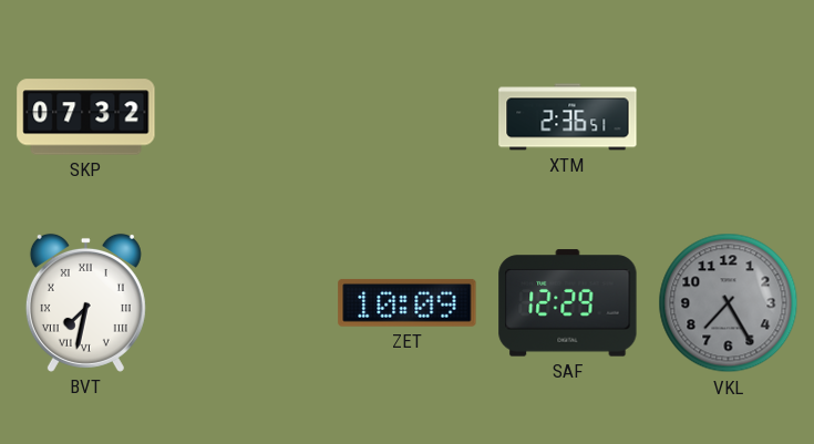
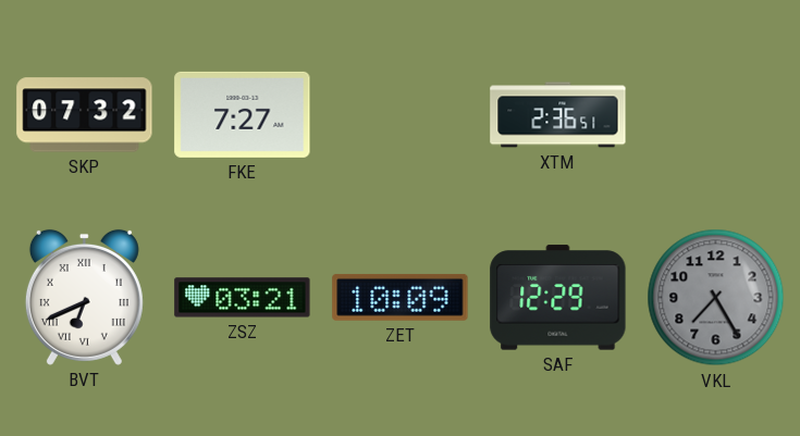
FKE: none -> 7:27
BVT: 7:32 -> 6:41
ZSZ: none -> 03:21
